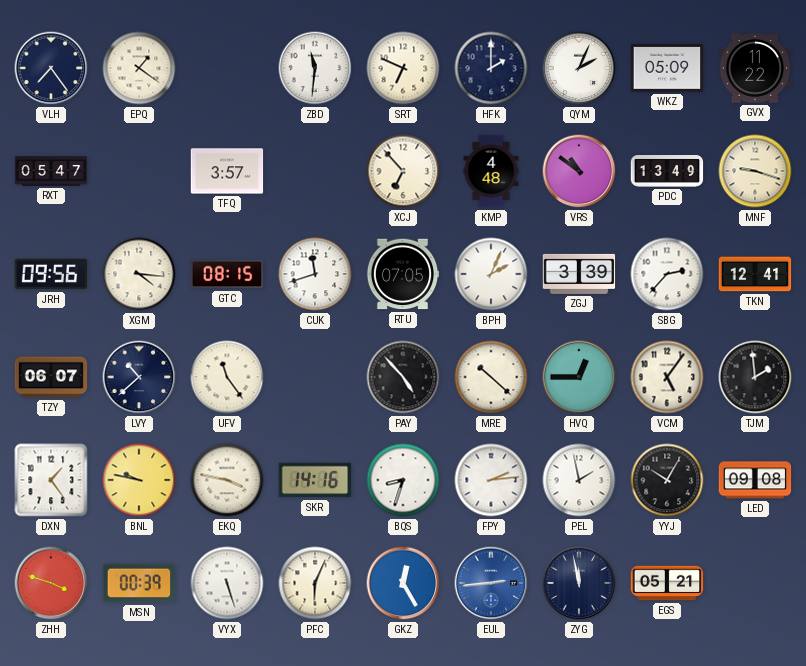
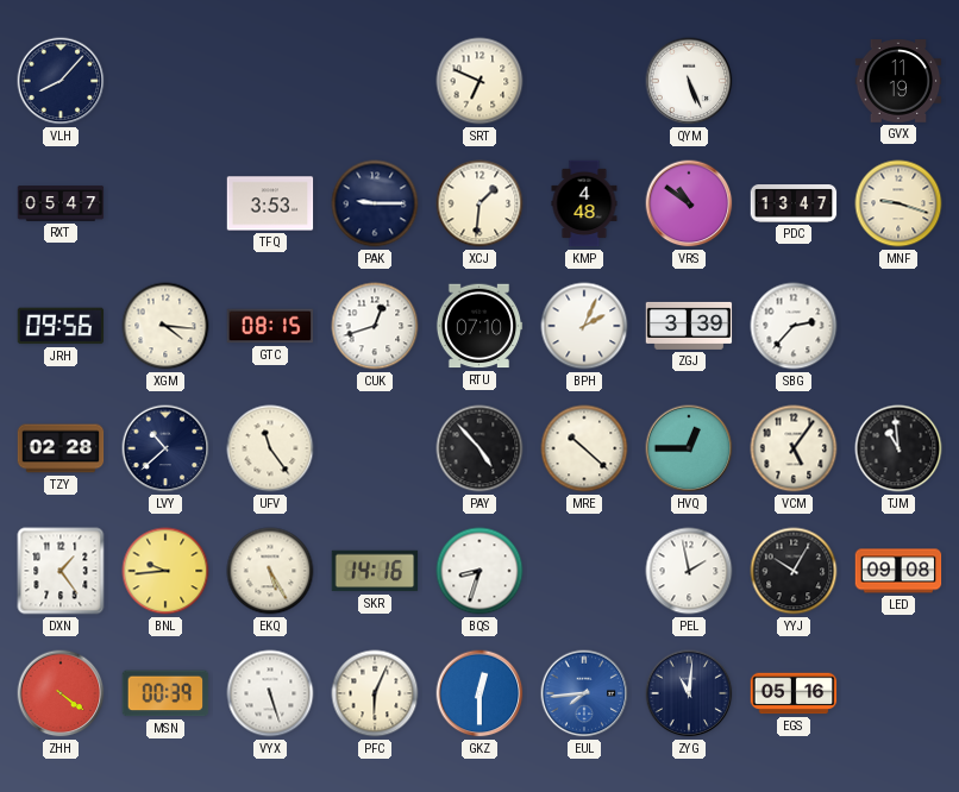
VLH: 7:24 -> 8:07
EPQ: 1:21 -> none
ZBD: 11:31 -> none
HFK: 2:00 -> none
QYM: 2:04 -> 5:26
WKZ: 05:09 -> none
GVX: 11:22 -> 11:19
TFQ: 3:57 -> 3:53
PAK: none -> 9:15
XCJ: 6:53 -> 1:31
PDC: 13:49 -> 13:47
CUK: 11:42 -> 12:42
RTU: 07:05 -> 07:10
TKN: 12:41 -> none
TZY: 06:07 -> 02:28
TJM: 1:59 -> 10:59
BNL: 9:47 -> 9:44
EKQ: 3:47 -> 5:25
FPY: 2:14 -> none
ZHH: 3:48 -> 4:21
GKZ: 12:25 -> 12:30
EUL: 2:44 -> 7:44
ZYG: 11:58 -> 11:01
EGS: 05:21 -> 05:16
